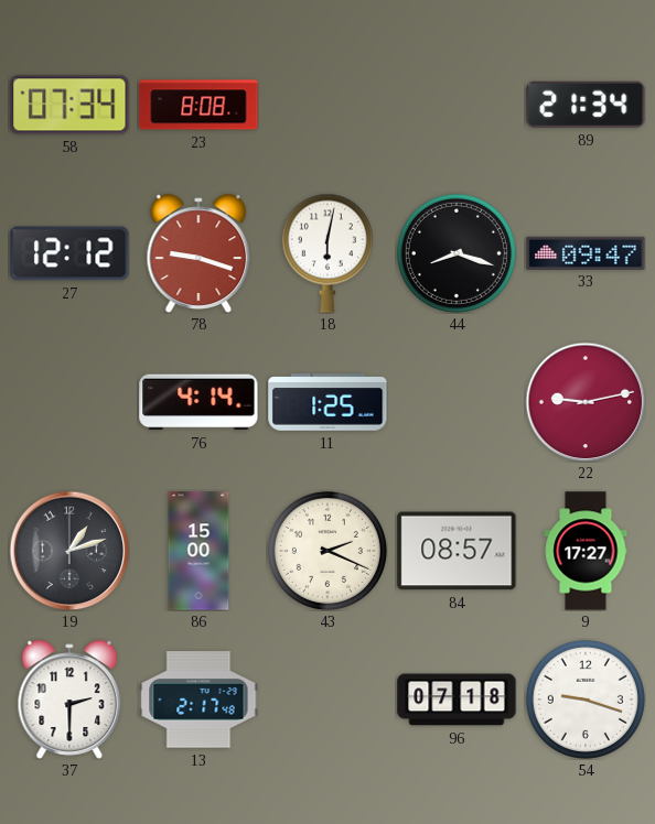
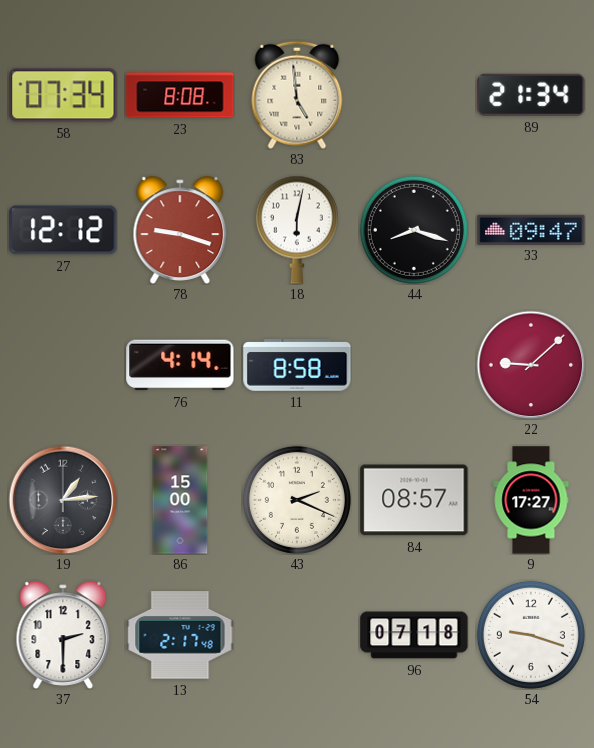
83: none -> 4:59
11: 1:25 -> 8:58
22: 9:13 -> 9:08
19: 1:12 -> 1:14
